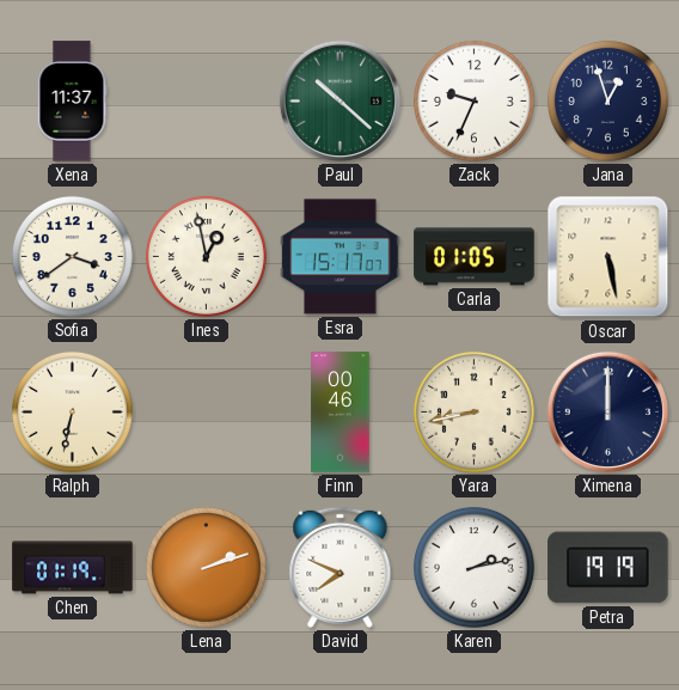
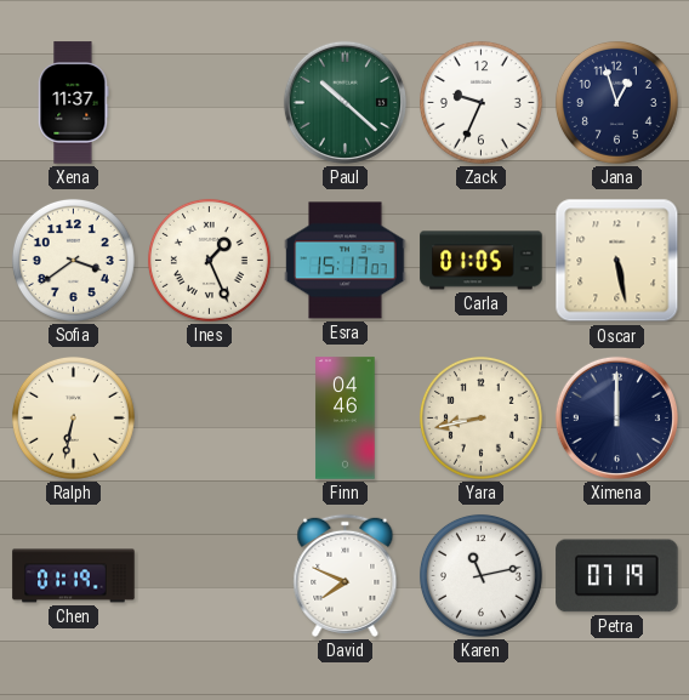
Ines: 12:58 -> 1:26
Finn: 00:46 -> 04:46
Lena: 2:12 -> none
Karen: 2:13 -> 11:13
Petra: 19:19 -> 07:19
